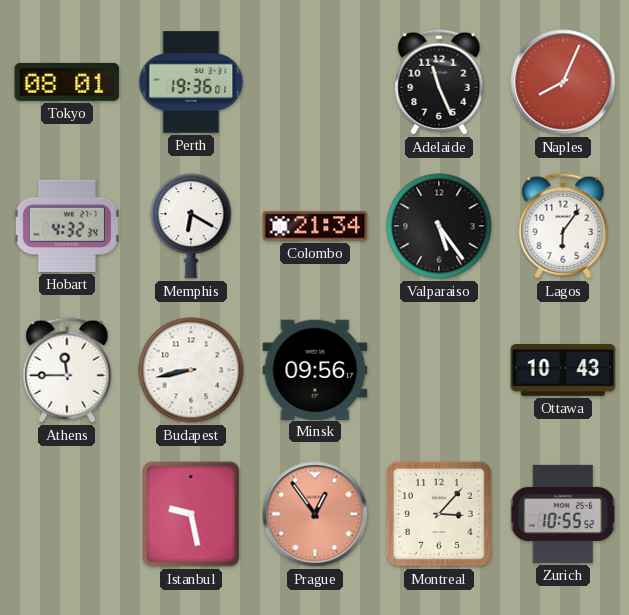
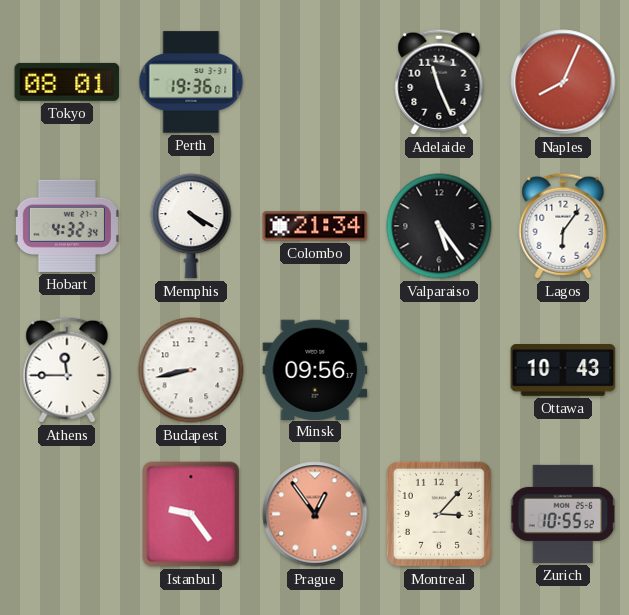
Memphis: 6:20 -> 4:20
Istanbul: 9:28 -> 9:24
